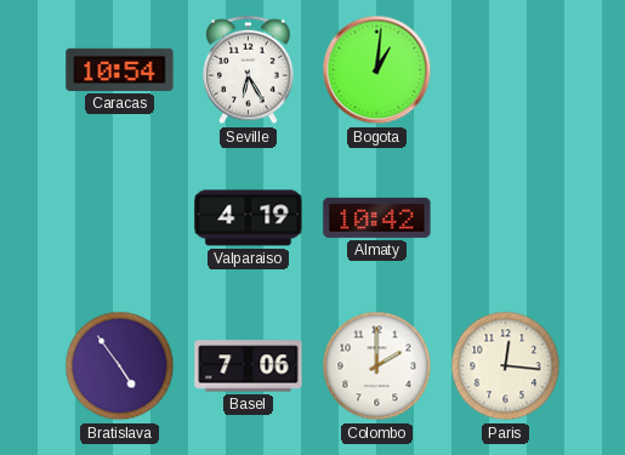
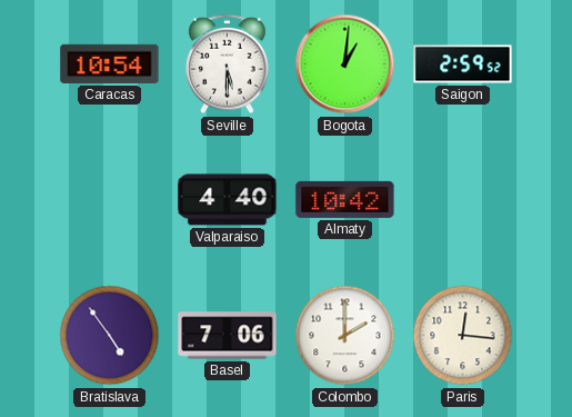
Seville: 6:25 -> 5:30
Saigon: none -> 2:59
Valparaiso: 4:19 -> 4:40
